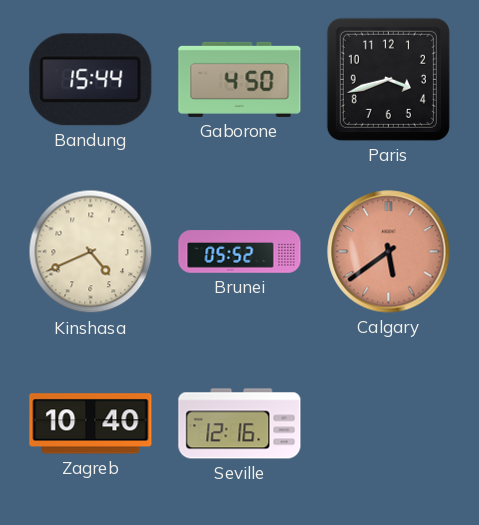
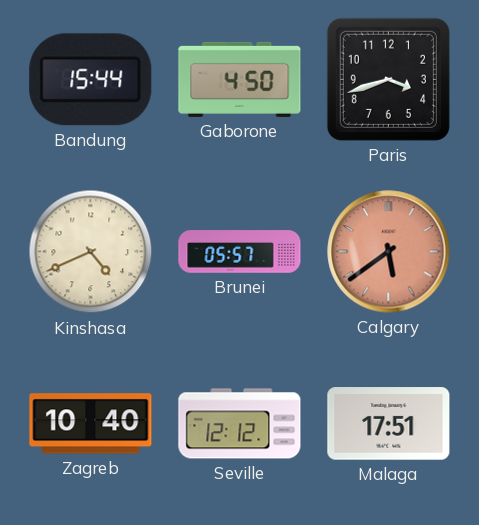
Brunei: 05:52 -> 05:57
Seville: 12:16 -> 12:12
Malaga: none -> 17:51
